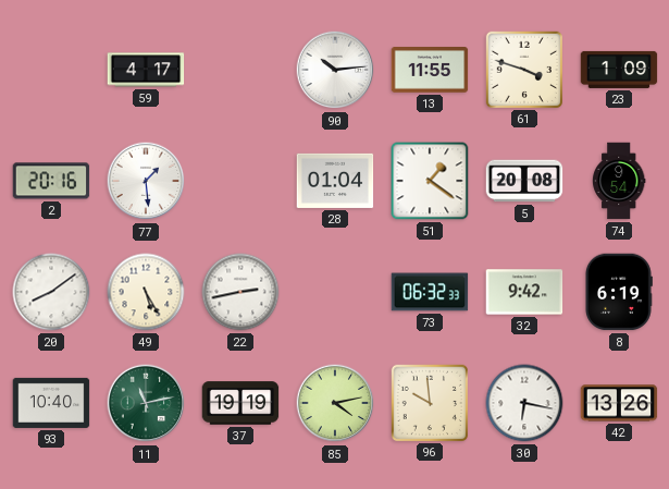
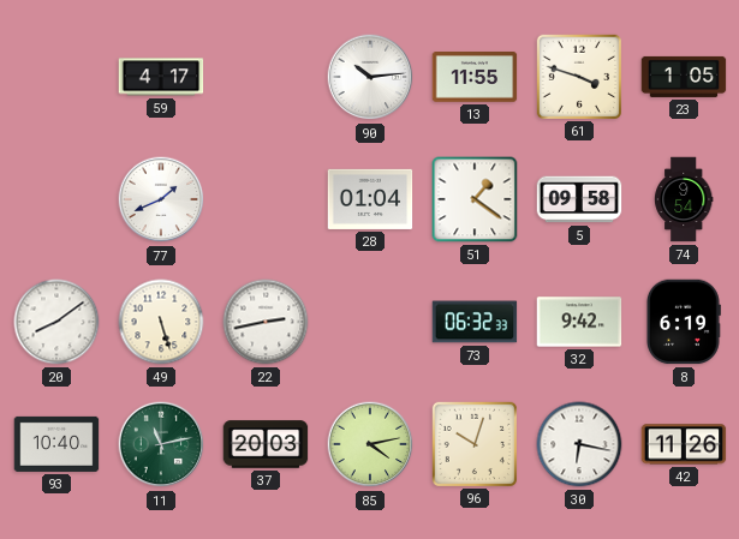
23: 1:09 -> 1:05
2: 20:16 -> none
77: 1:29 -> 1:41
5: 20:08 -> 09:58
49: 5:25 -> 5:27
37: 19:19 -> 20:03
96: 9:59 -> 10:03
42: 13:26 -> 11:26
